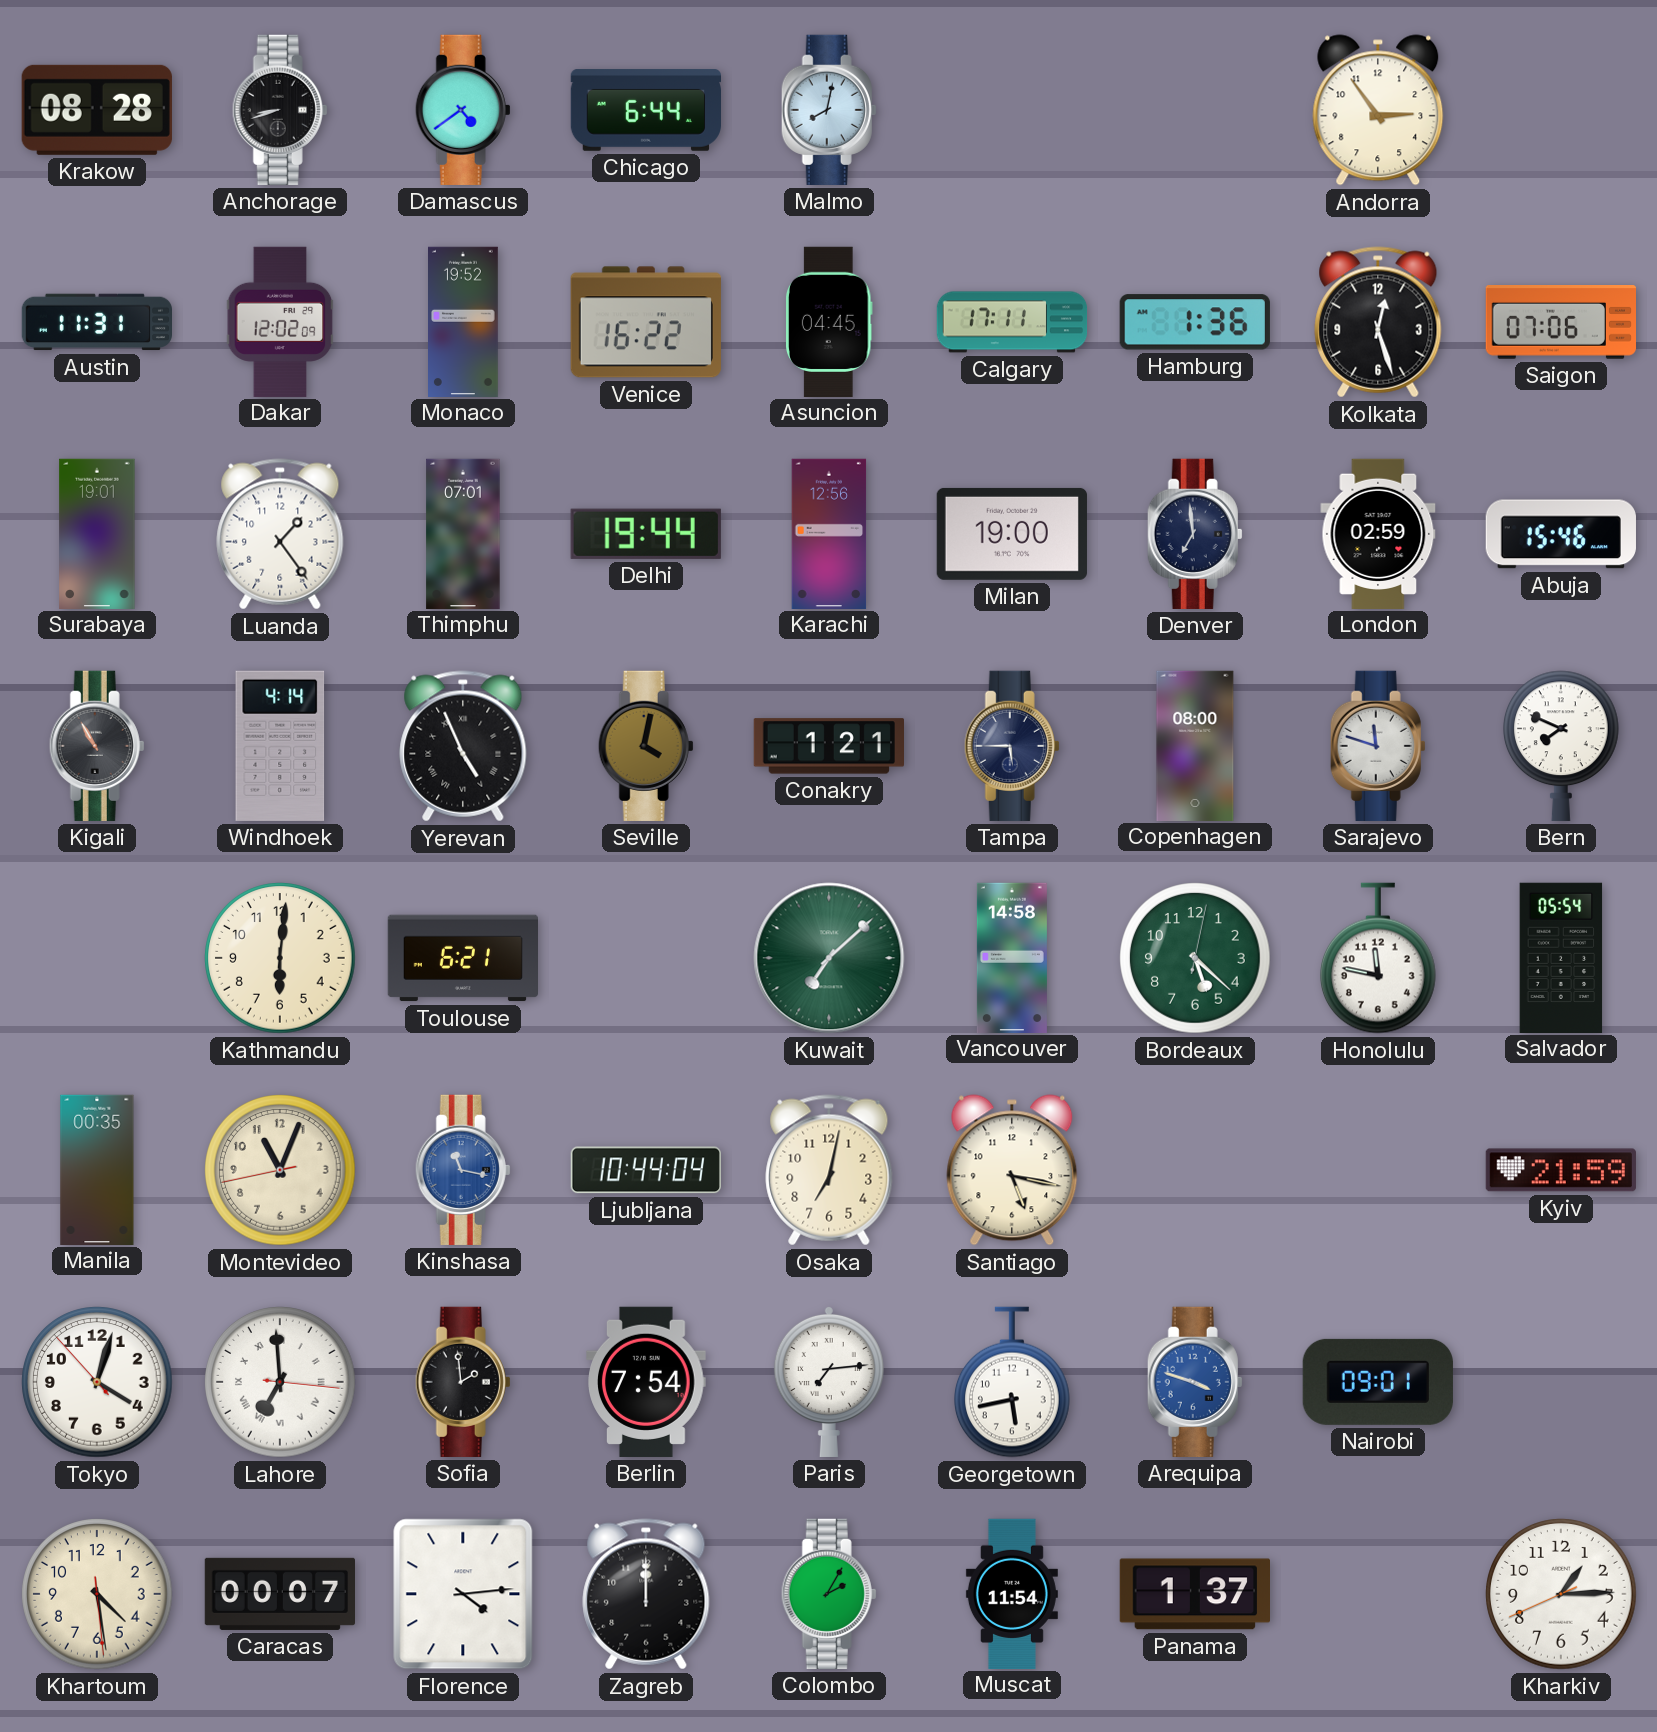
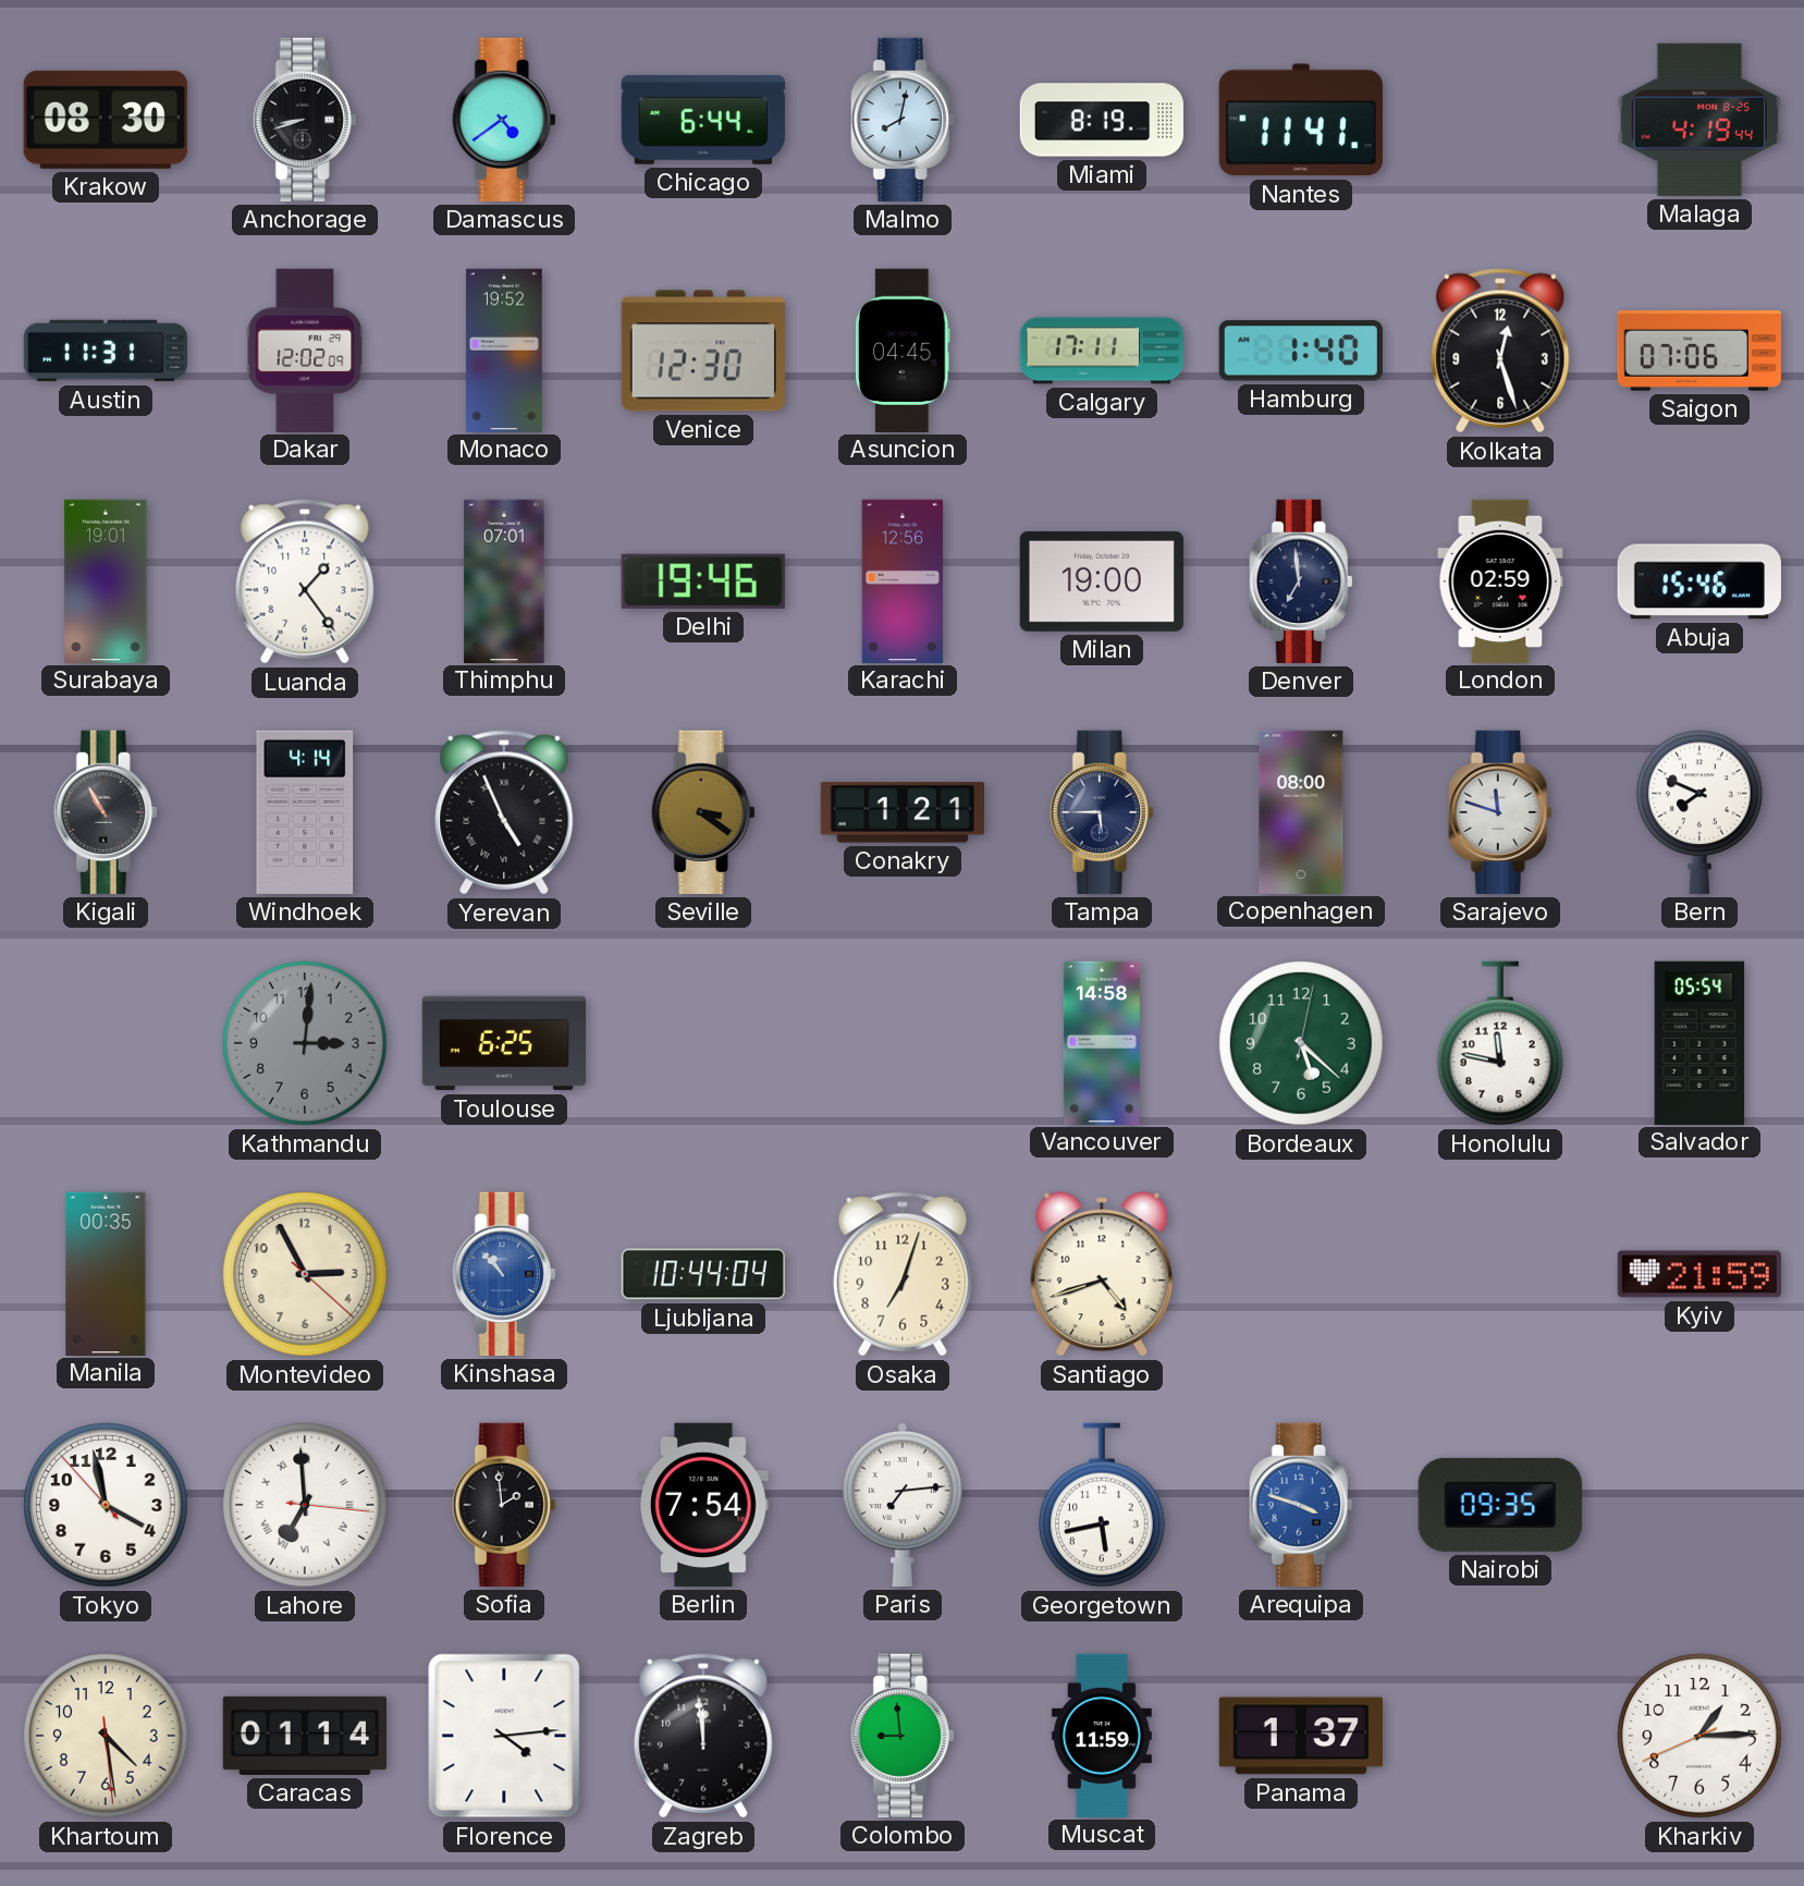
Krakow: 08:28 -> 08:30
Miami: none -> 8:19
Nantes: none -> 11:41
Andorra: 2:54 -> none
Malaga: none -> 4:19
Venice: 16:22 -> 12:30
Hamburg: 1:36 -> 1:40
Delhi: 19:44 -> 19:46
Seville: 4:02 -> 3:21
Kathmandu: 6:01 -> 3:01
Kathmandu dial: cream -> grey
Toulouse: 6:21 -> 6:25
Kuwait: 7:08 -> none
Montevideo: 11:03 -> 2:55
Kinshasa: 11:17 -> 10:53
Osaka: 7:02 -> 7:03
Santiago: 5:17 -> 4:42
Tokyo: 4:02 -> 3:57
Nairobi: 09:01 -> 09:35
Caracas: 00:07 -> 01:14
Zagreb: 12:00 -> 11:59
Colombo: 2:05 -> 8:59
Muscat: 11:54 -> 11:59
